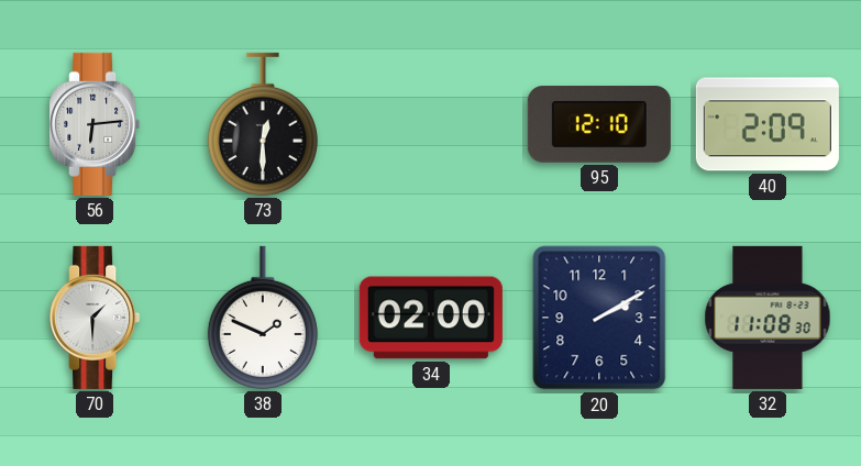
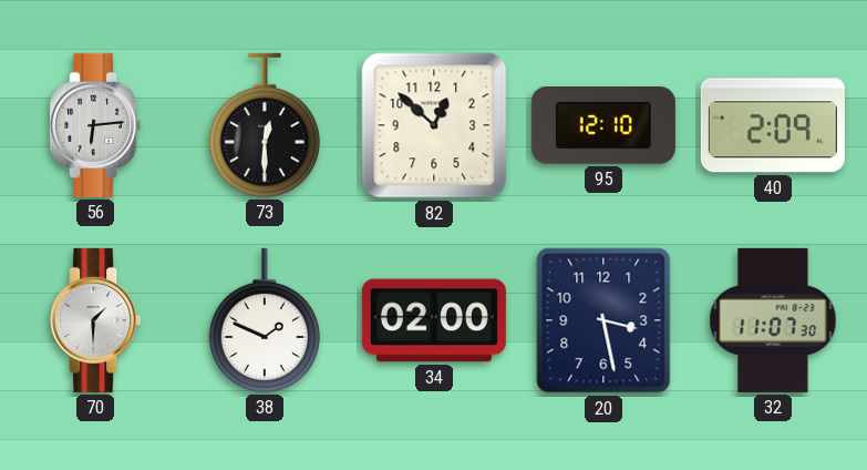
82: none -> 12:52
20: 2:10 -> 3:28
32: 11:08 -> 11:07
